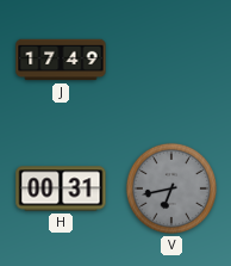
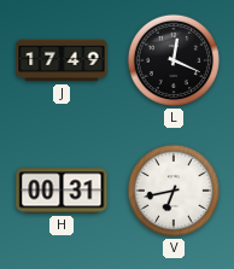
L: none -> 12:19
V dial: grey -> white
